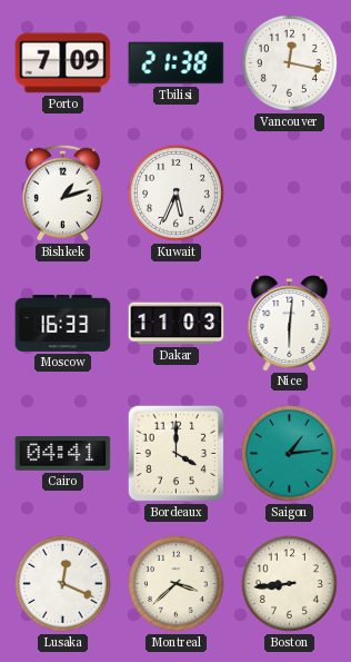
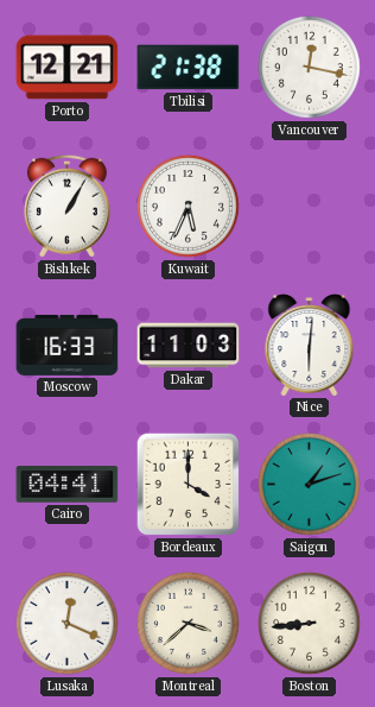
Porto: 7:09 -> 12:21
Bishkek: 1:12 -> 1:05
Saigon: 1:14 -> 1:12
